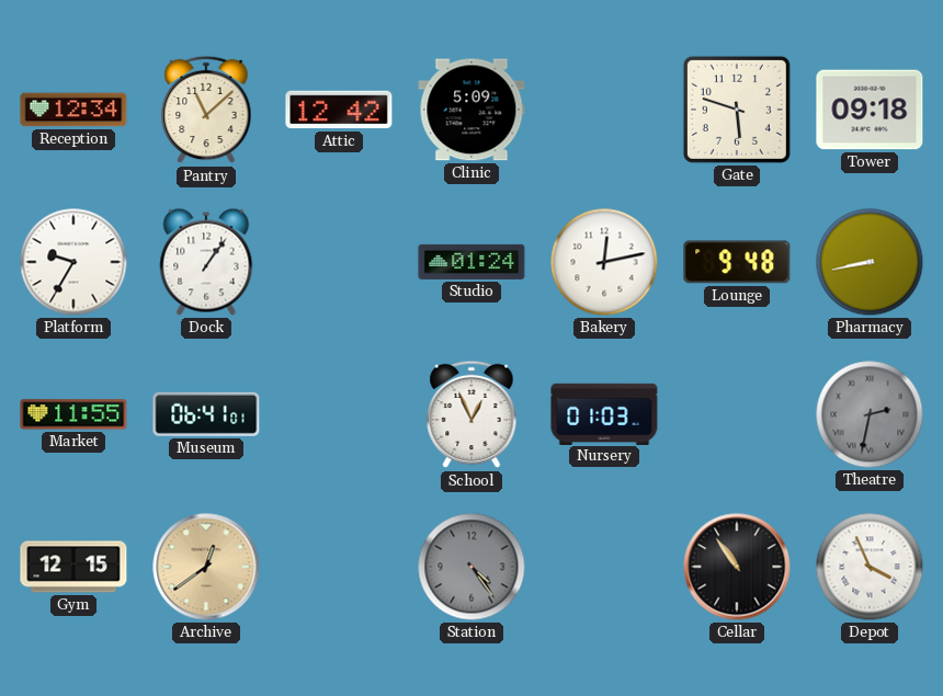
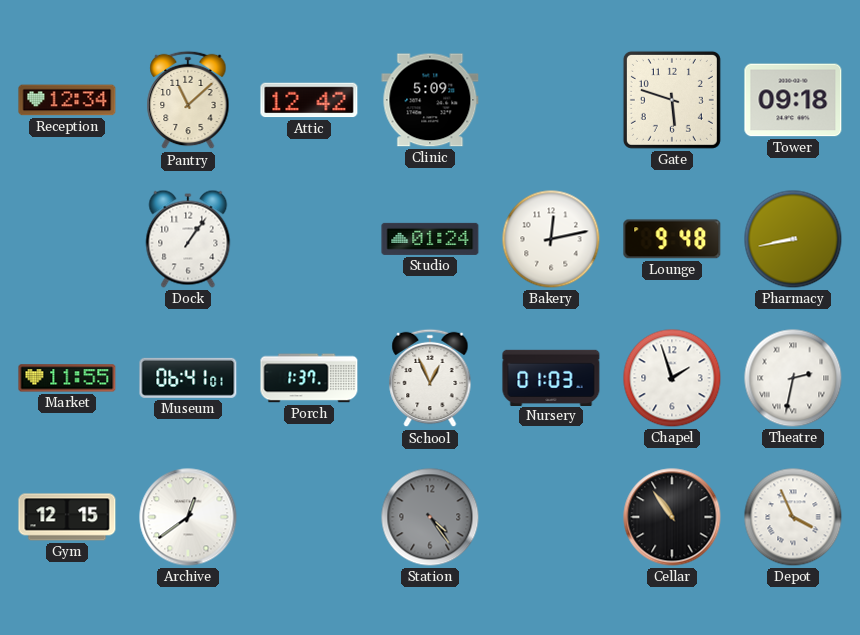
Platform: 9:35 -> none
Porch: none -> 1:37
Chapel: none -> 1:57
Theatre dial: grey -> white
Archive dial: champagne -> white
